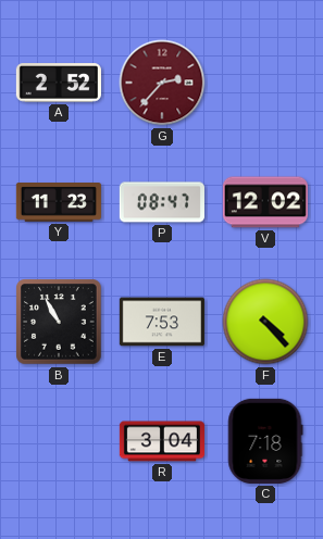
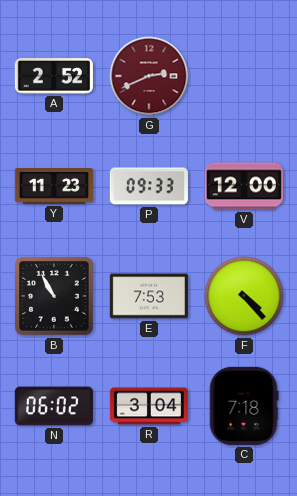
G: 2:37 -> 2:41
P: 08:47 -> 09:33
V: 12:02 -> 12:00
N: none -> 06:02
